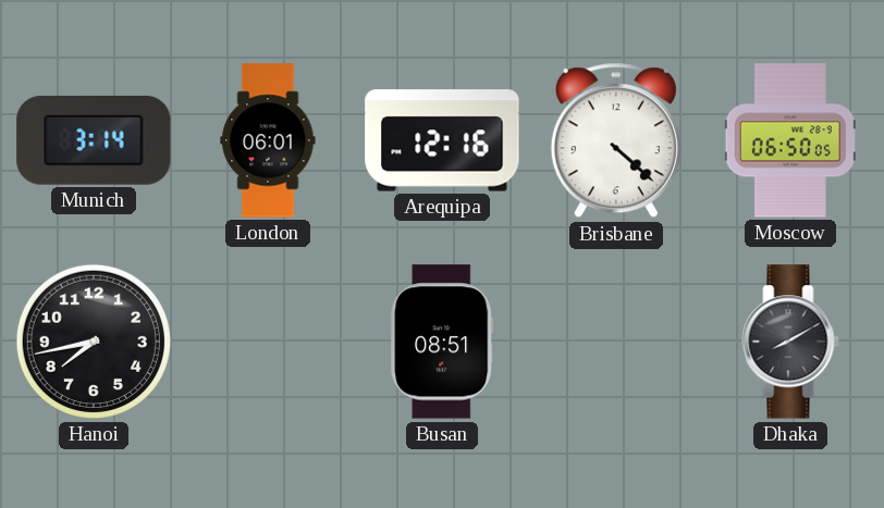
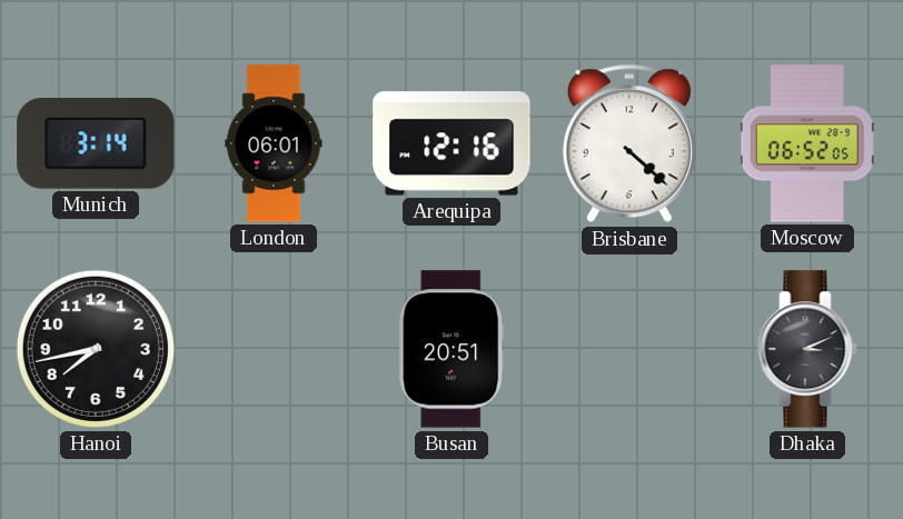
Moscow: 06:50 -> 06:52
Busan: 08:51 -> 20:51
Dhaka: 8:10 -> 3:11
